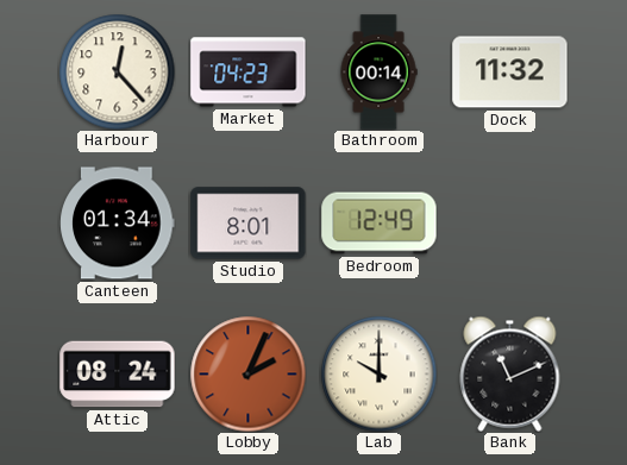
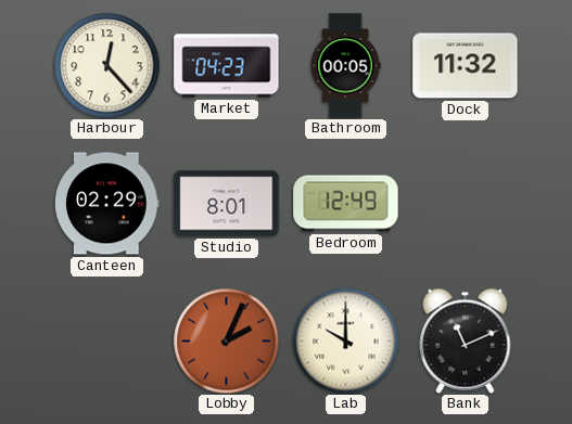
Bathroom: 00:14 -> 00:05
Canteen: 01:34 -> 02:29
Attic: 08:24 -> none
